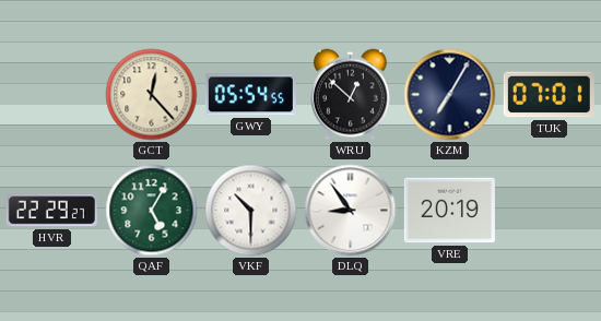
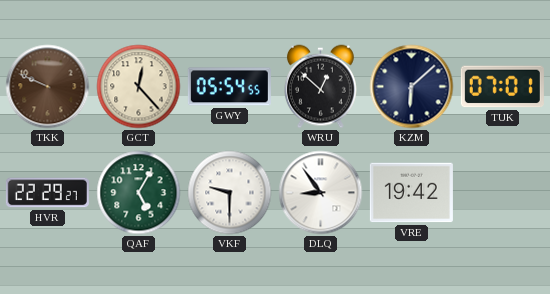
TKK: none -> 9:49
KZM: 7:05 -> 6:08
VKF: 10:30 -> 9:30
VRE: 20:19 -> 19:42
